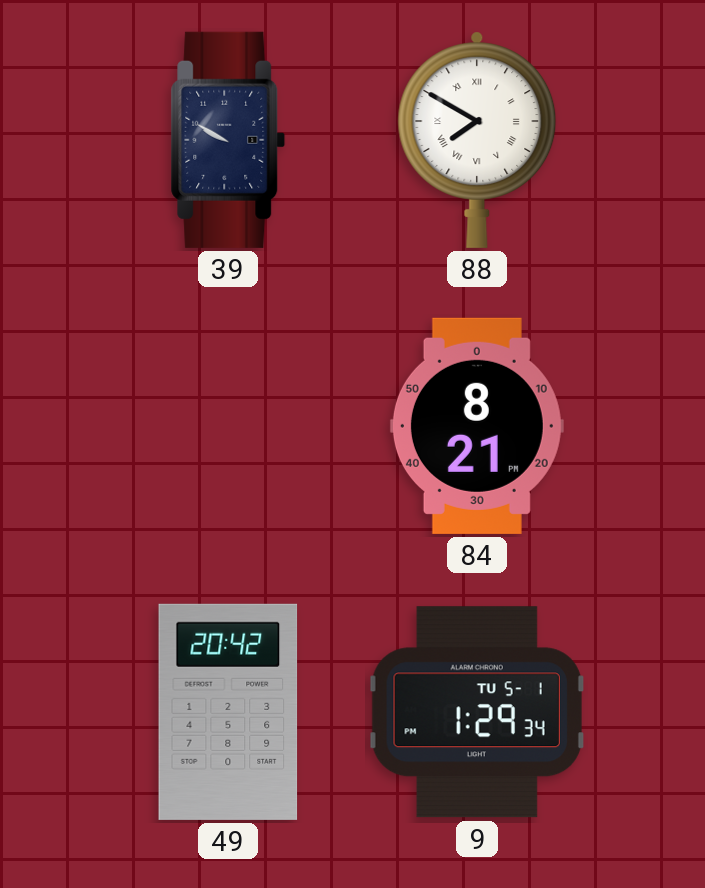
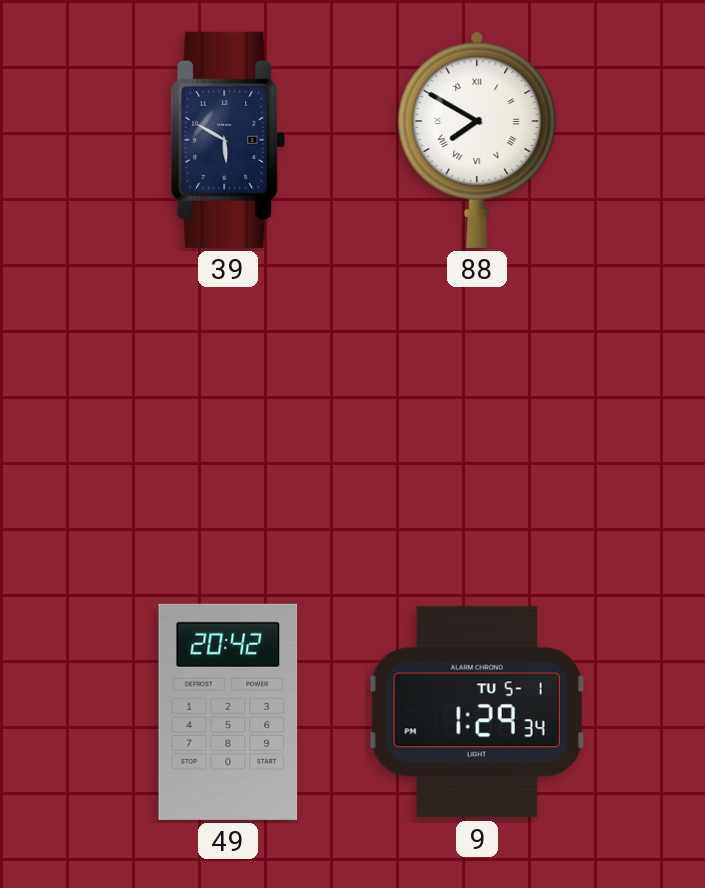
39: 9:50 -> 5:50
84: 8:21 -> none
